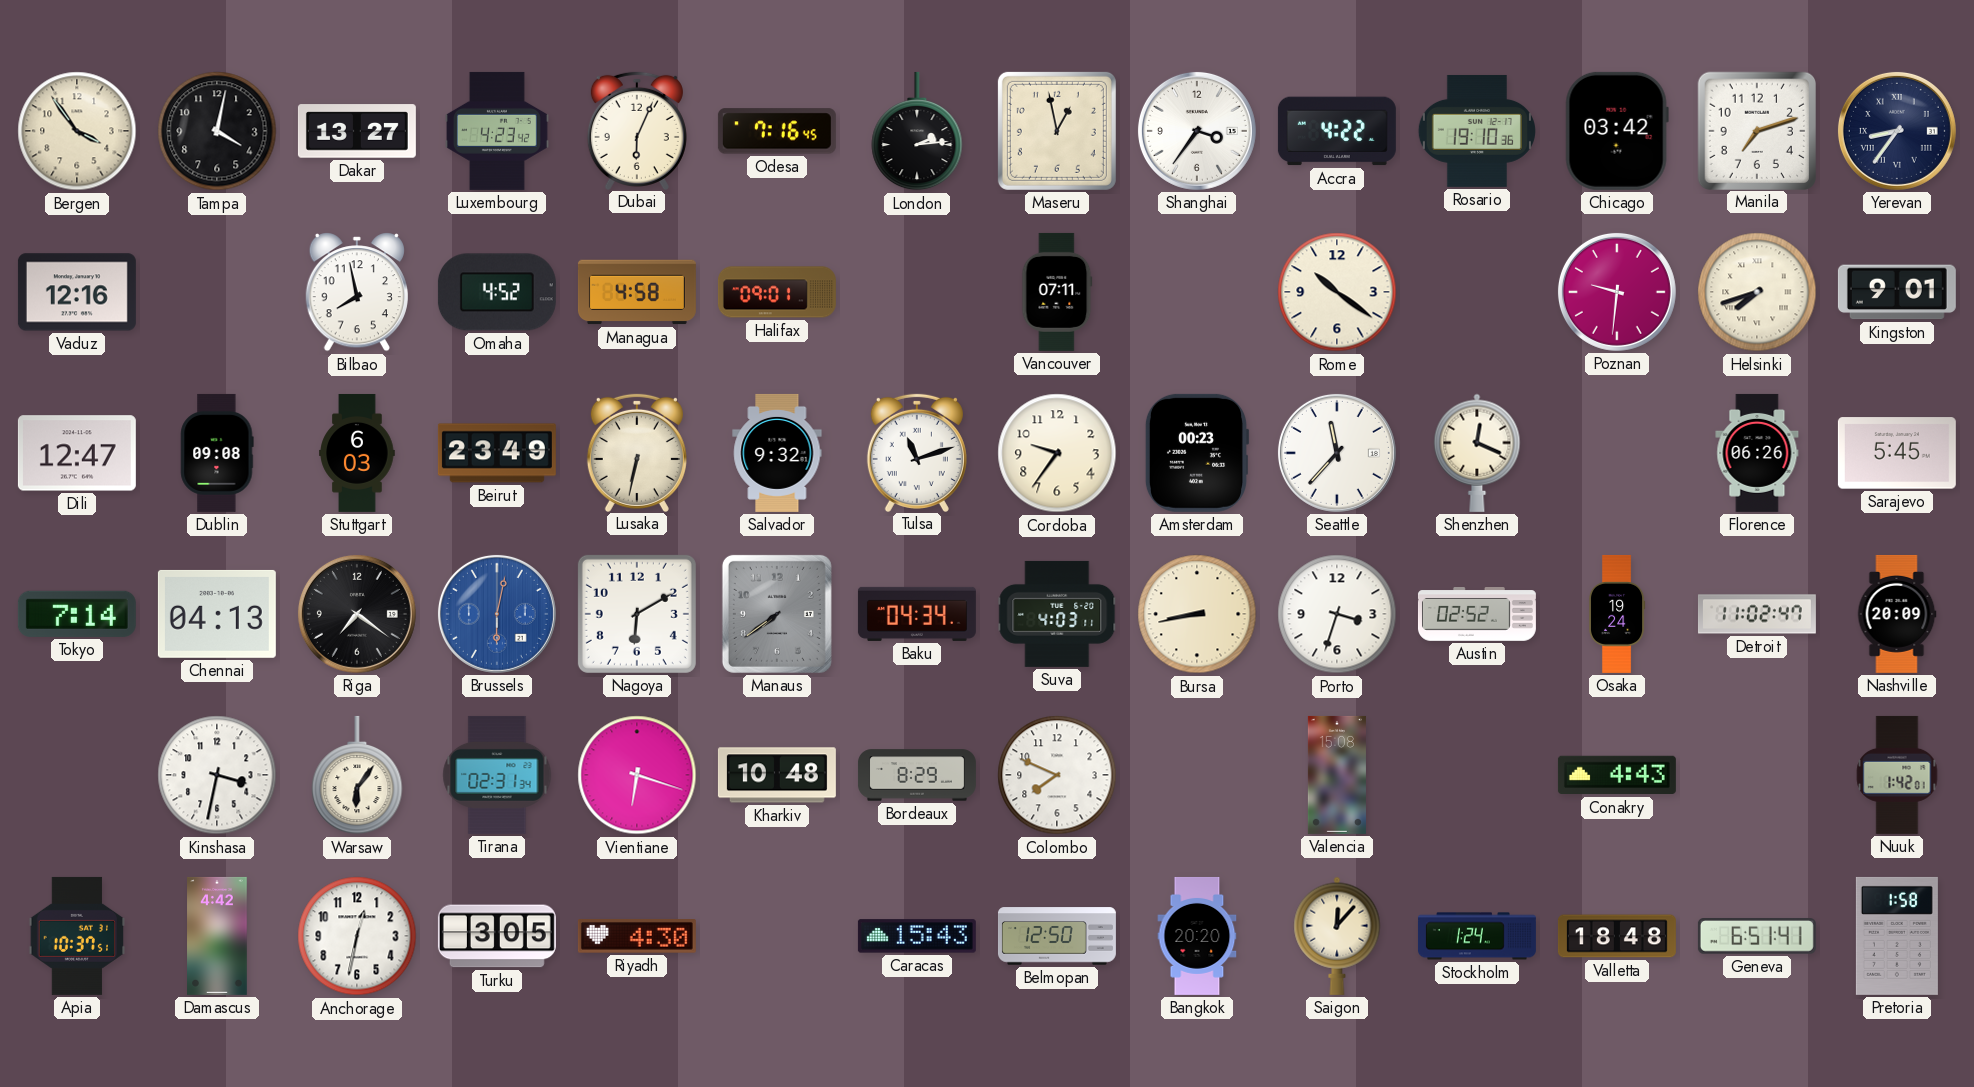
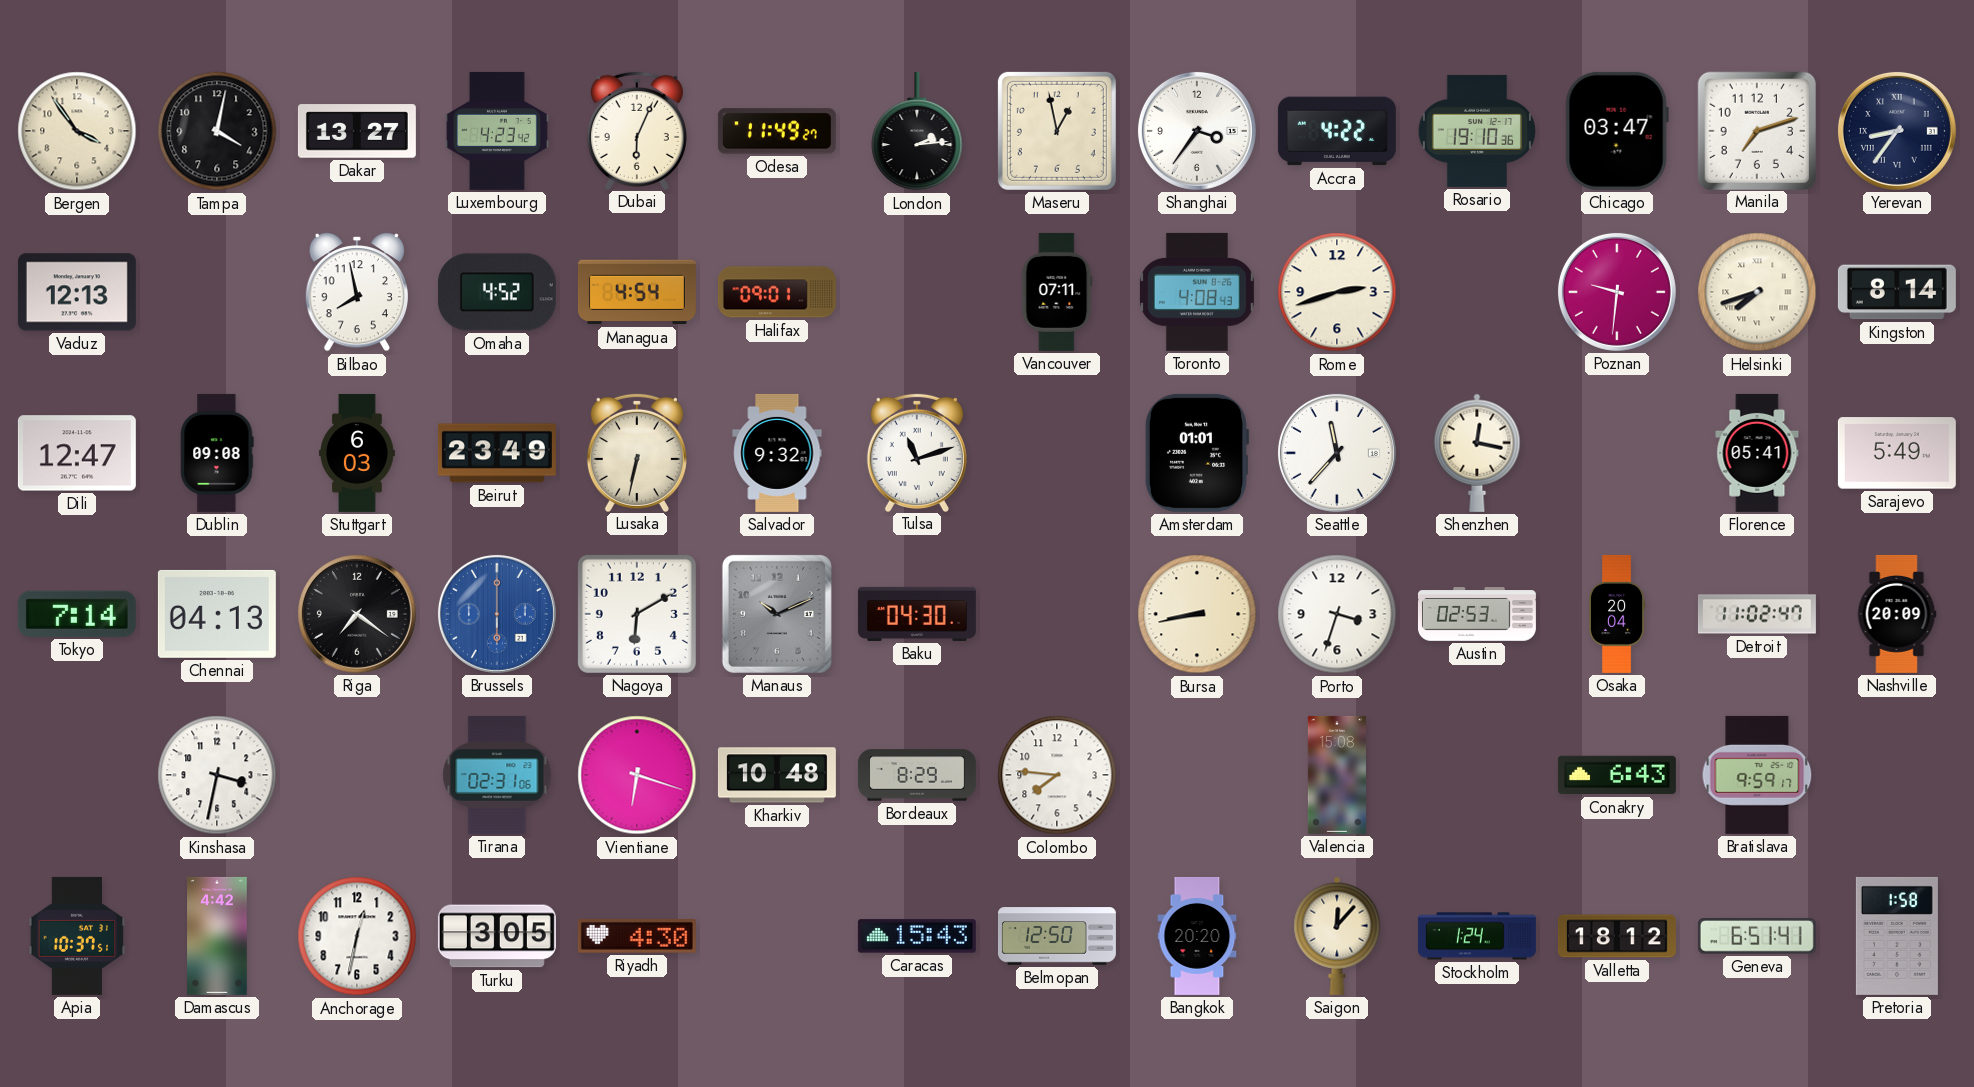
Odesa: 7:16 -> 11:49
Chicago: 03:42 -> 03:47
Vaduz: 12:16 -> 12:13
Managua: 4:58 -> 4:54
Toronto: none -> 4:08
Rome: 10:21 -> 2:42
Kingston: 9:01 -> 8:14
Cordoba: 9:36 -> none
Amsterdam: 00:23 -> 01:01
Shenzhen: 12:19 -> 12:17
Florence: 06:26 -> 05:41
Sarajevo: 5:45 -> 5:49
Brussels: 6:02 -> 6:00
Manaus: 7:39 -> 10:11
Baku: 04:34 -> 04:30
Suva: 4:03 -> none
Austin: 02:52 -> 02:53
Osaka: 19:24 -> 20:04
Warsaw: 6:06 -> none
Tirana: 02:31:34 -> 02:31:06
Colombo: 7:49 -> 7:46
Conakry: 4:43 -> 6:43
Bratislava: none -> 9:59
Nuuk: 1:42 -> none
Valletta: 18:48 -> 18:12
